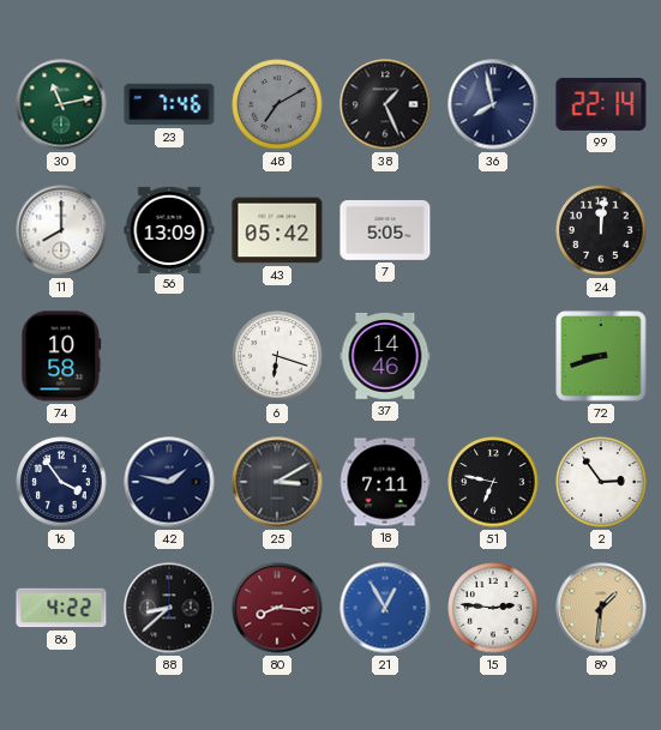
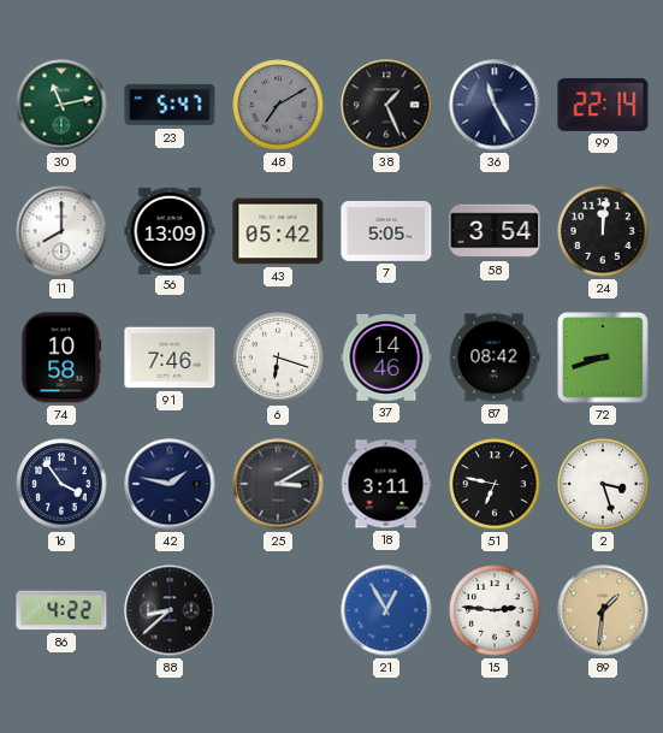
23: 7:46 -> 5:47
36: 7:58 -> 11:25
58: none -> 3:54
91: none -> 7:46
87: none -> 08:42
18: 7:11 -> 3:11
2: 2:54 -> 3:27
80: 8:16 -> none
